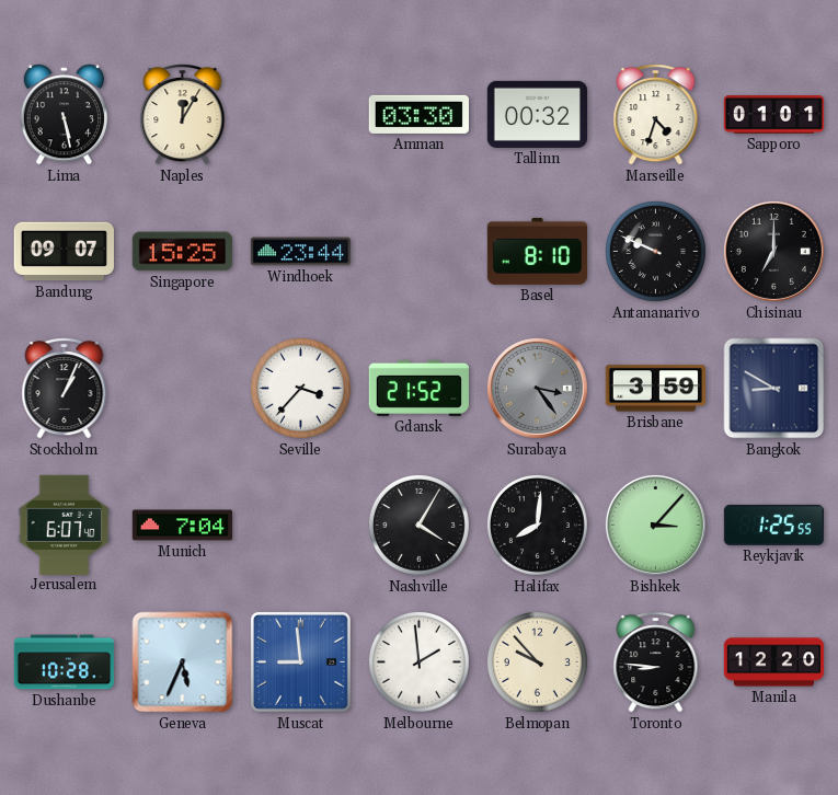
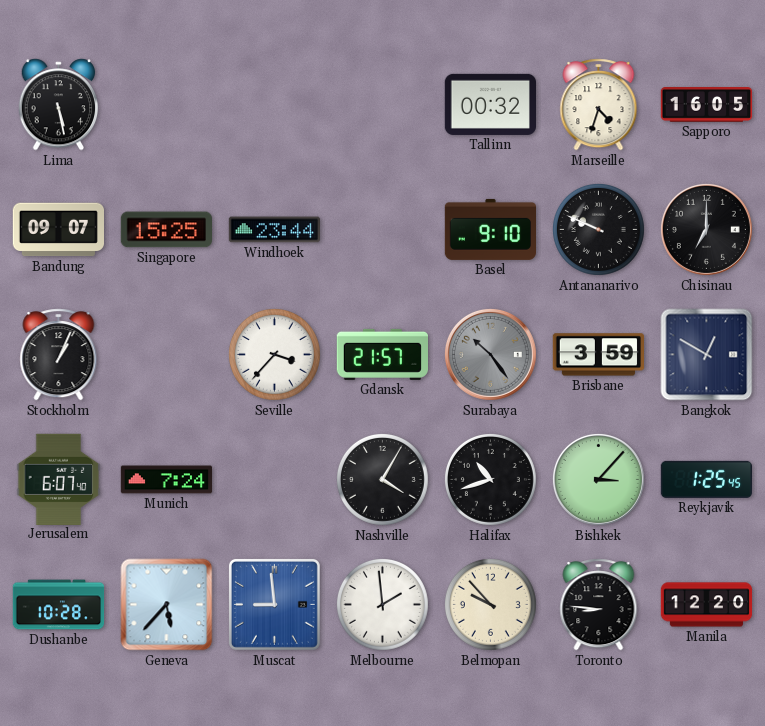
Naples: 12:05 -> none
Amman: 03:30 -> none
Sapporo: 01:01 -> 16:05
Basel: 8:10 -> 9:10
Gdansk: 21:52 -> 21:57
Surabaya: 3:24 -> 10:24
Bangkok: 8:50 -> 12:50
Munich: 7:04 -> 7:24
Halifax: 8:01 -> 10:42
Reykjavik: 1:25:55 -> 1:25:45
Geneva: 5:34 -> 5:37
